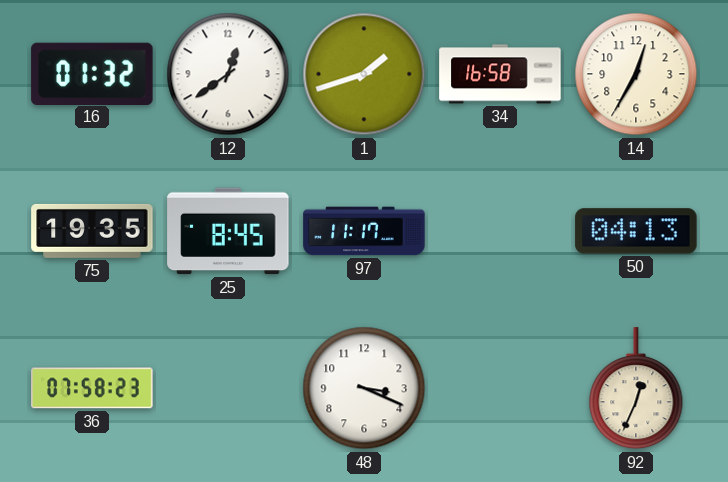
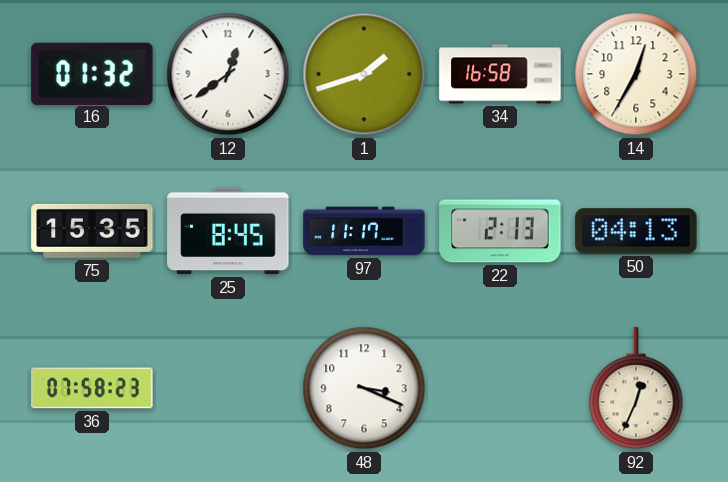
75: 19:35 -> 15:35
22: none -> 2:13
